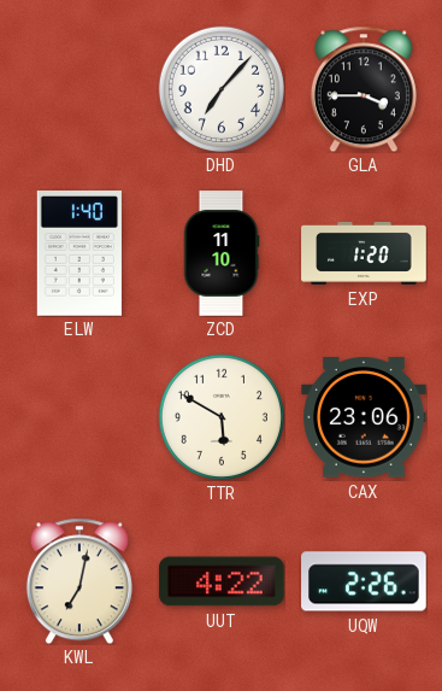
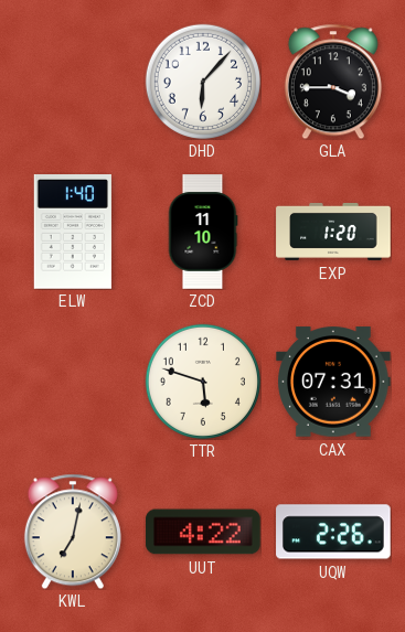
DHD: 7:07 -> 6:07
TTR: 5:50 -> 5:48
CAX: 23:06 -> 07:31
